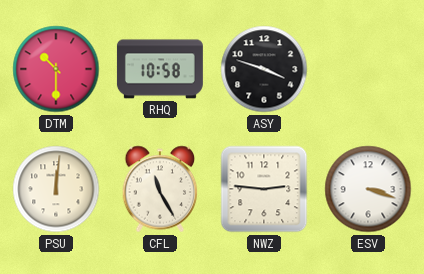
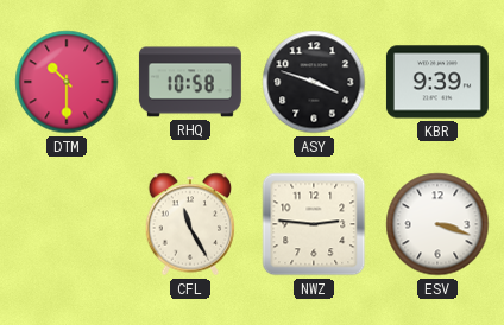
KBR: none -> 9:39
PSU: 12:01 -> none
